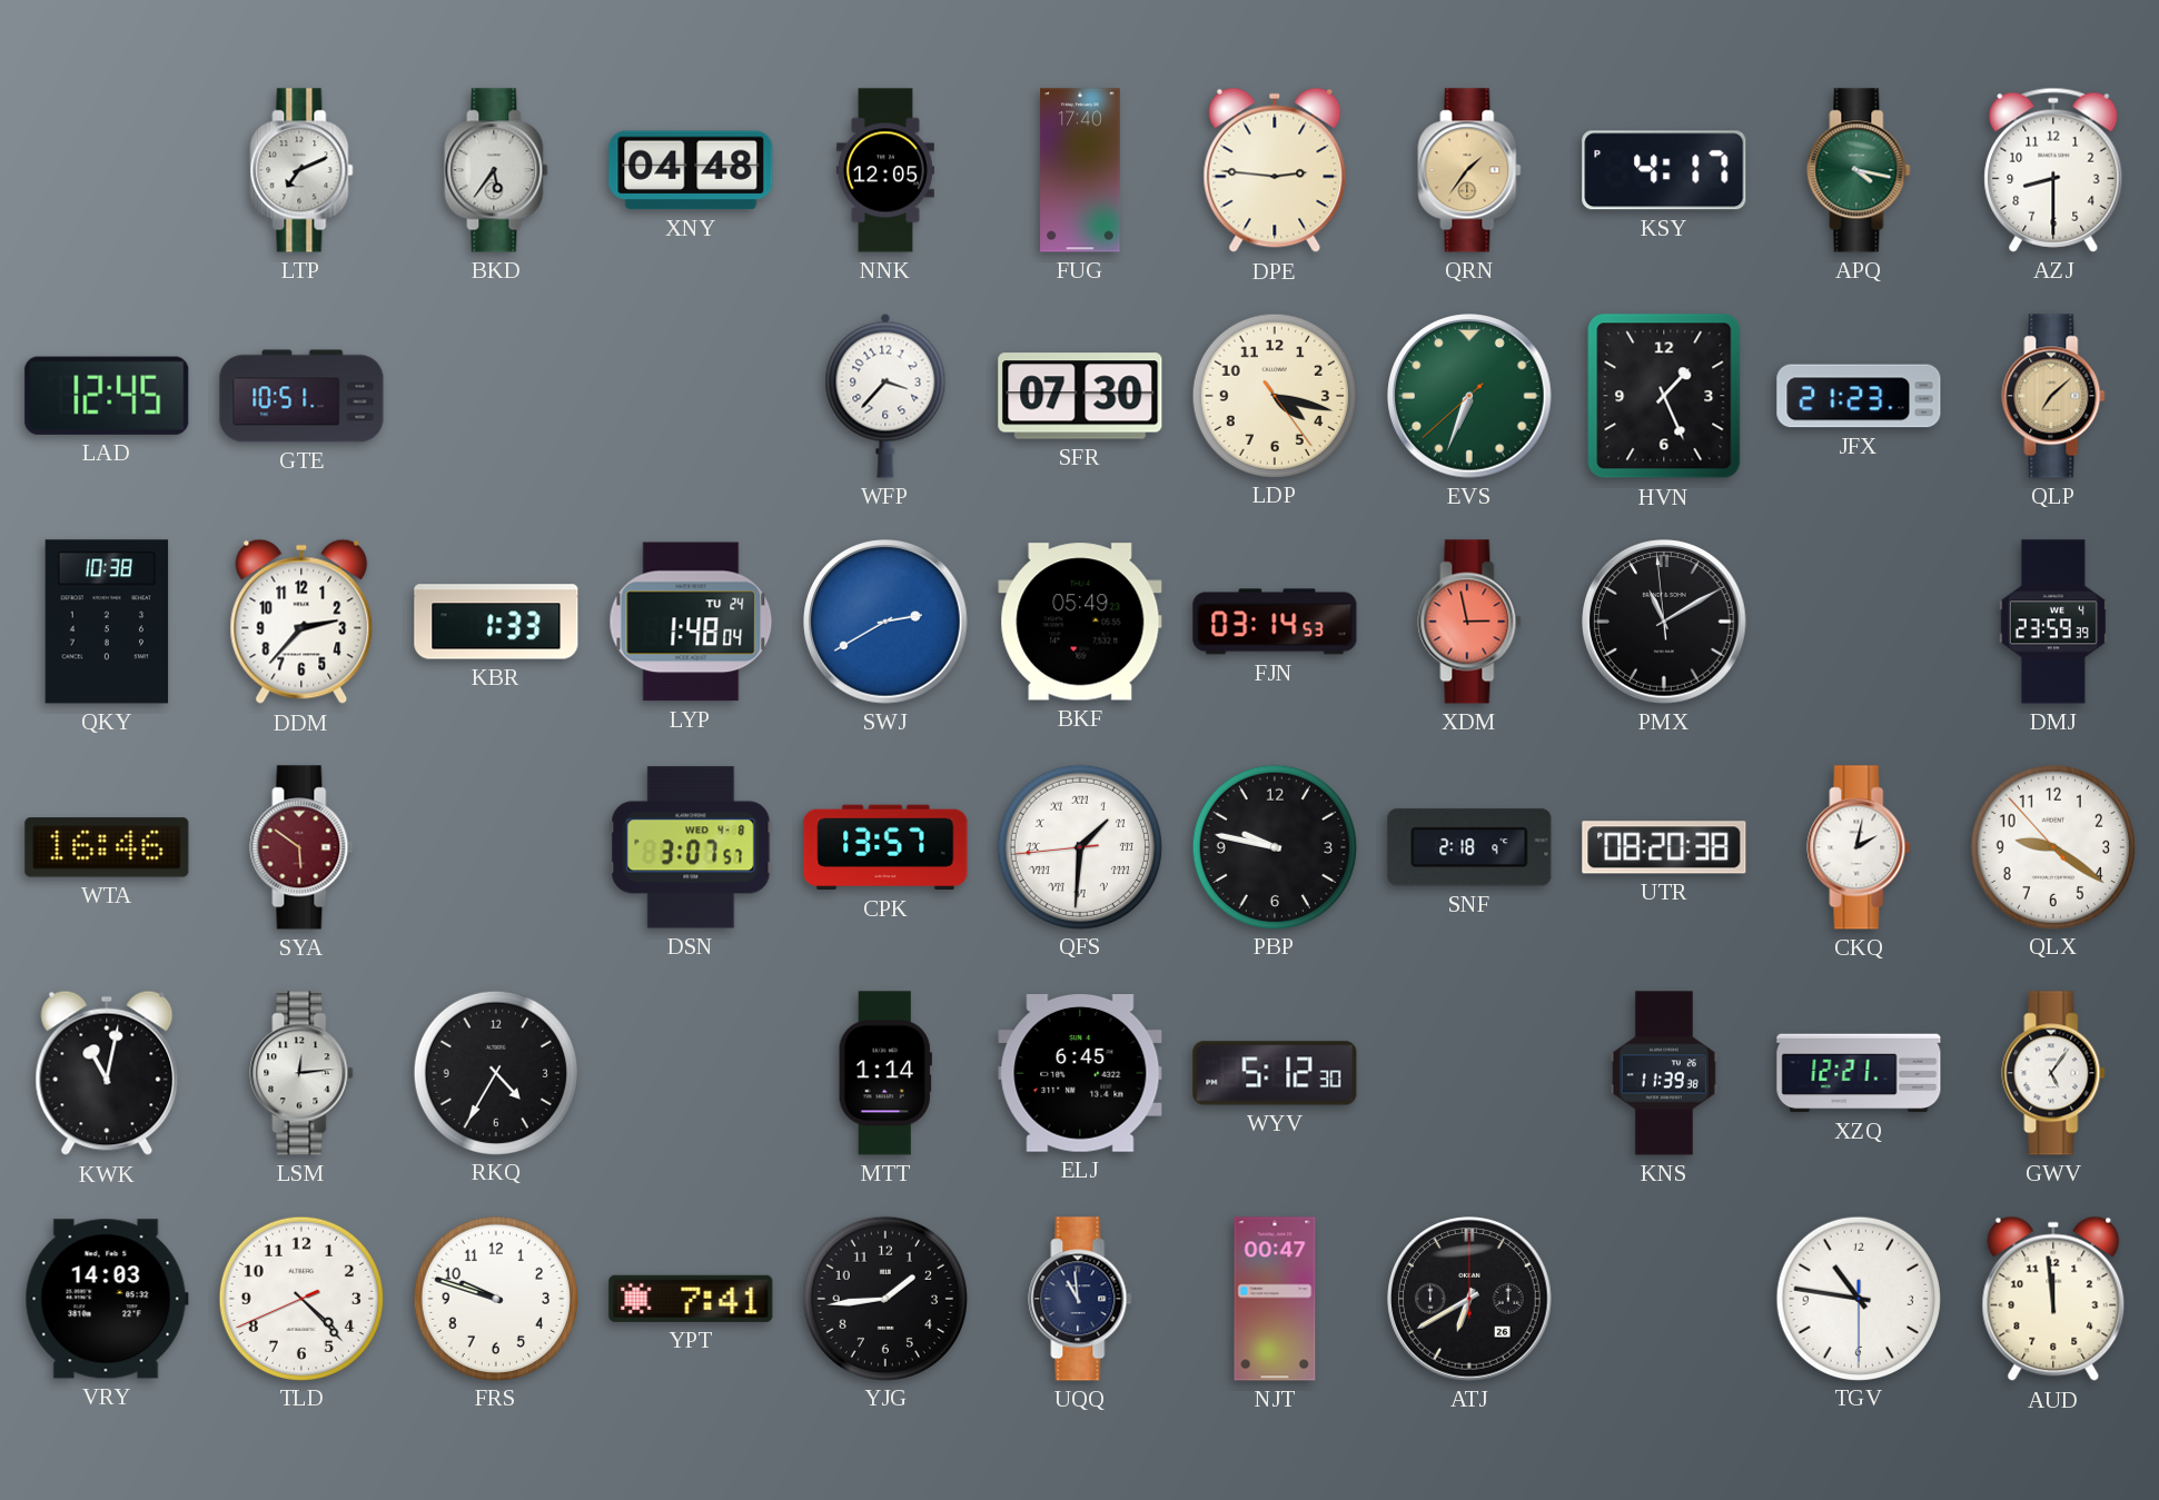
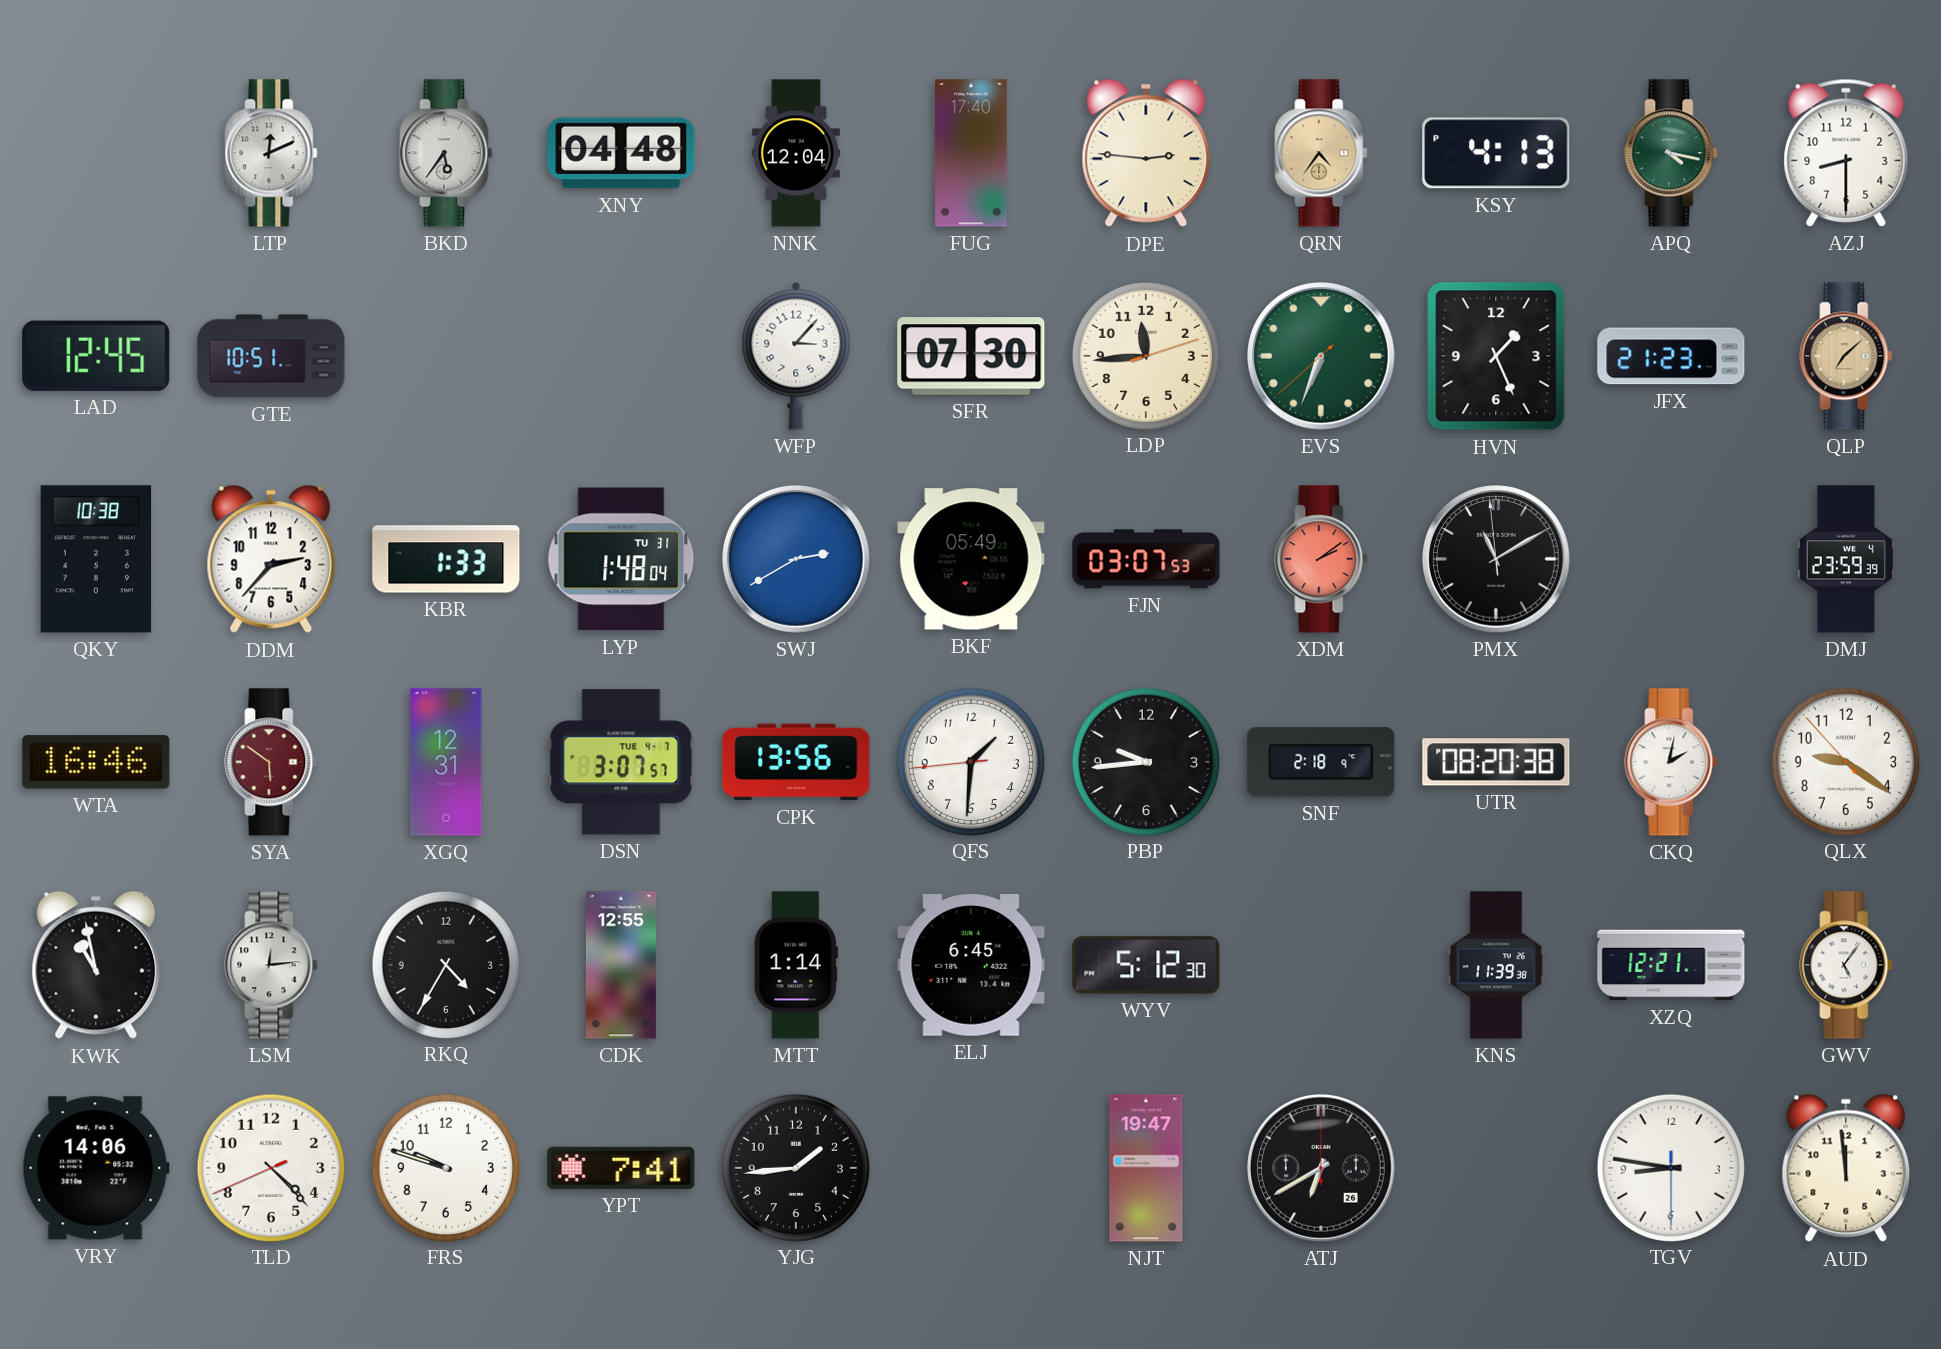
LTP: 7:11 -> 12:11
NNK: 12:05 -> 12:04
QRN: 1:36 -> 4:36
KSY: 4:17 -> 4:13
WFP: 3:37 -> 3:07
LDP: 4:17 -> 11:44
LYP date: TU 24 -> TU 31
FJN: 03:14 -> 03:07
XDM: 2:58 -> 2:09
XGQ: none -> 12:31
DSN date: WED 4-8 -> TUE 4-7
CPK: 13:57 -> 13:56
QFS numerals: Roman -> Arabic
PBP: 9:47 -> 9:44
KWK: 11:02 -> 10:58
CDK: none -> 12:55
VRY: 14:03 -> 14:06
UQQ: 10:59 -> none
NJT: 00:47 -> 19:47
TGV: 10:46 -> 8:46
